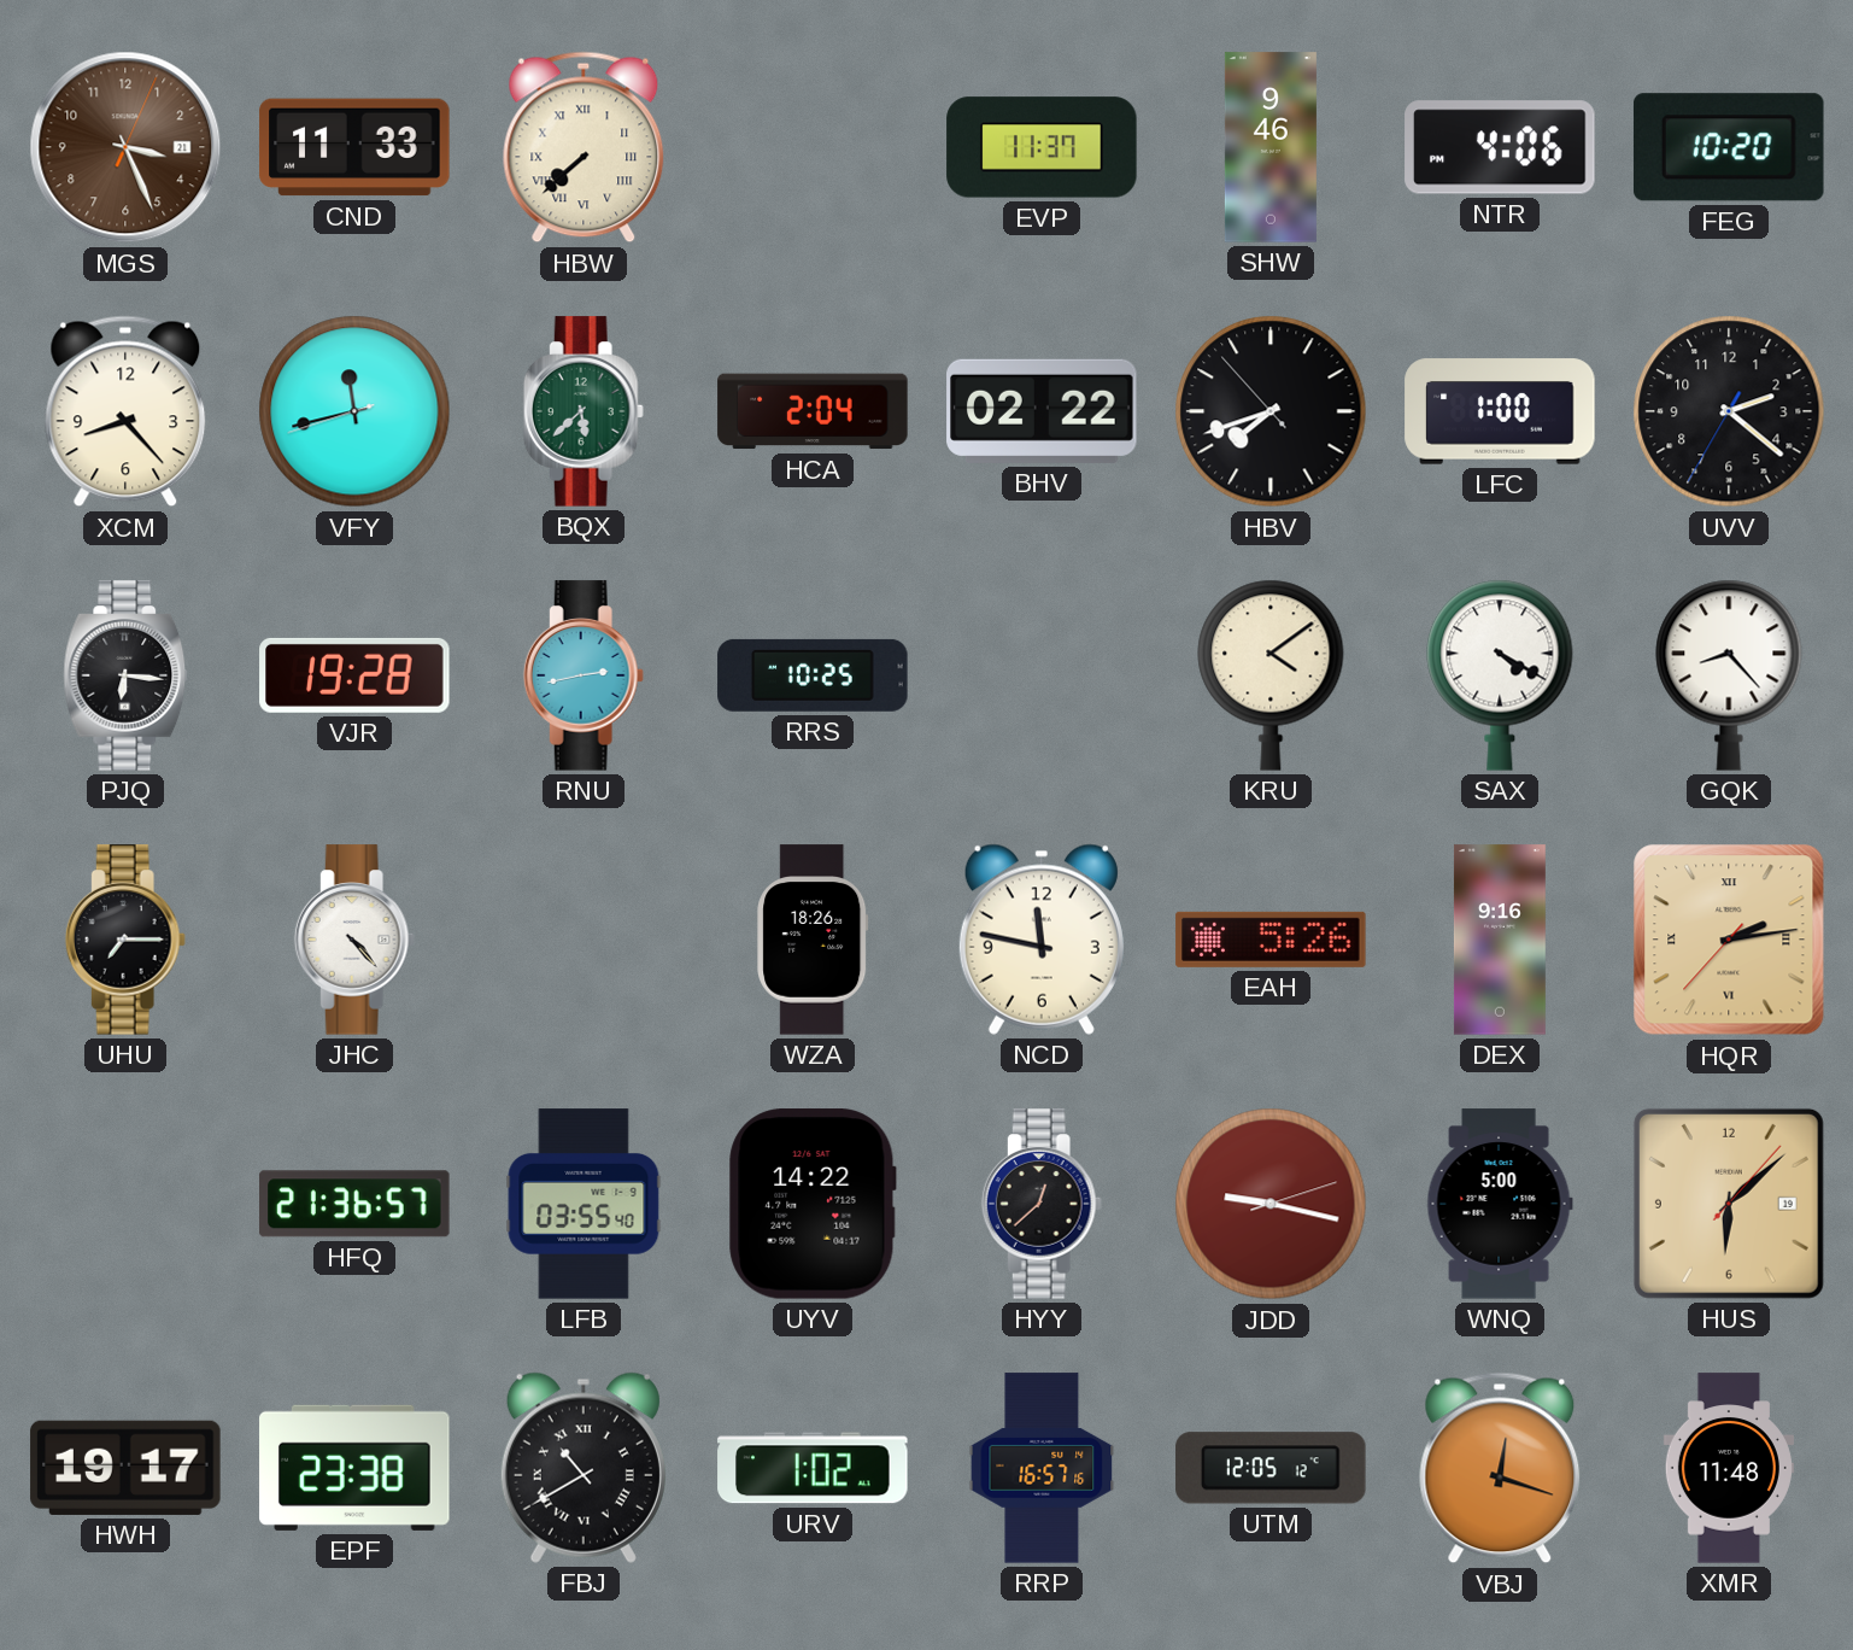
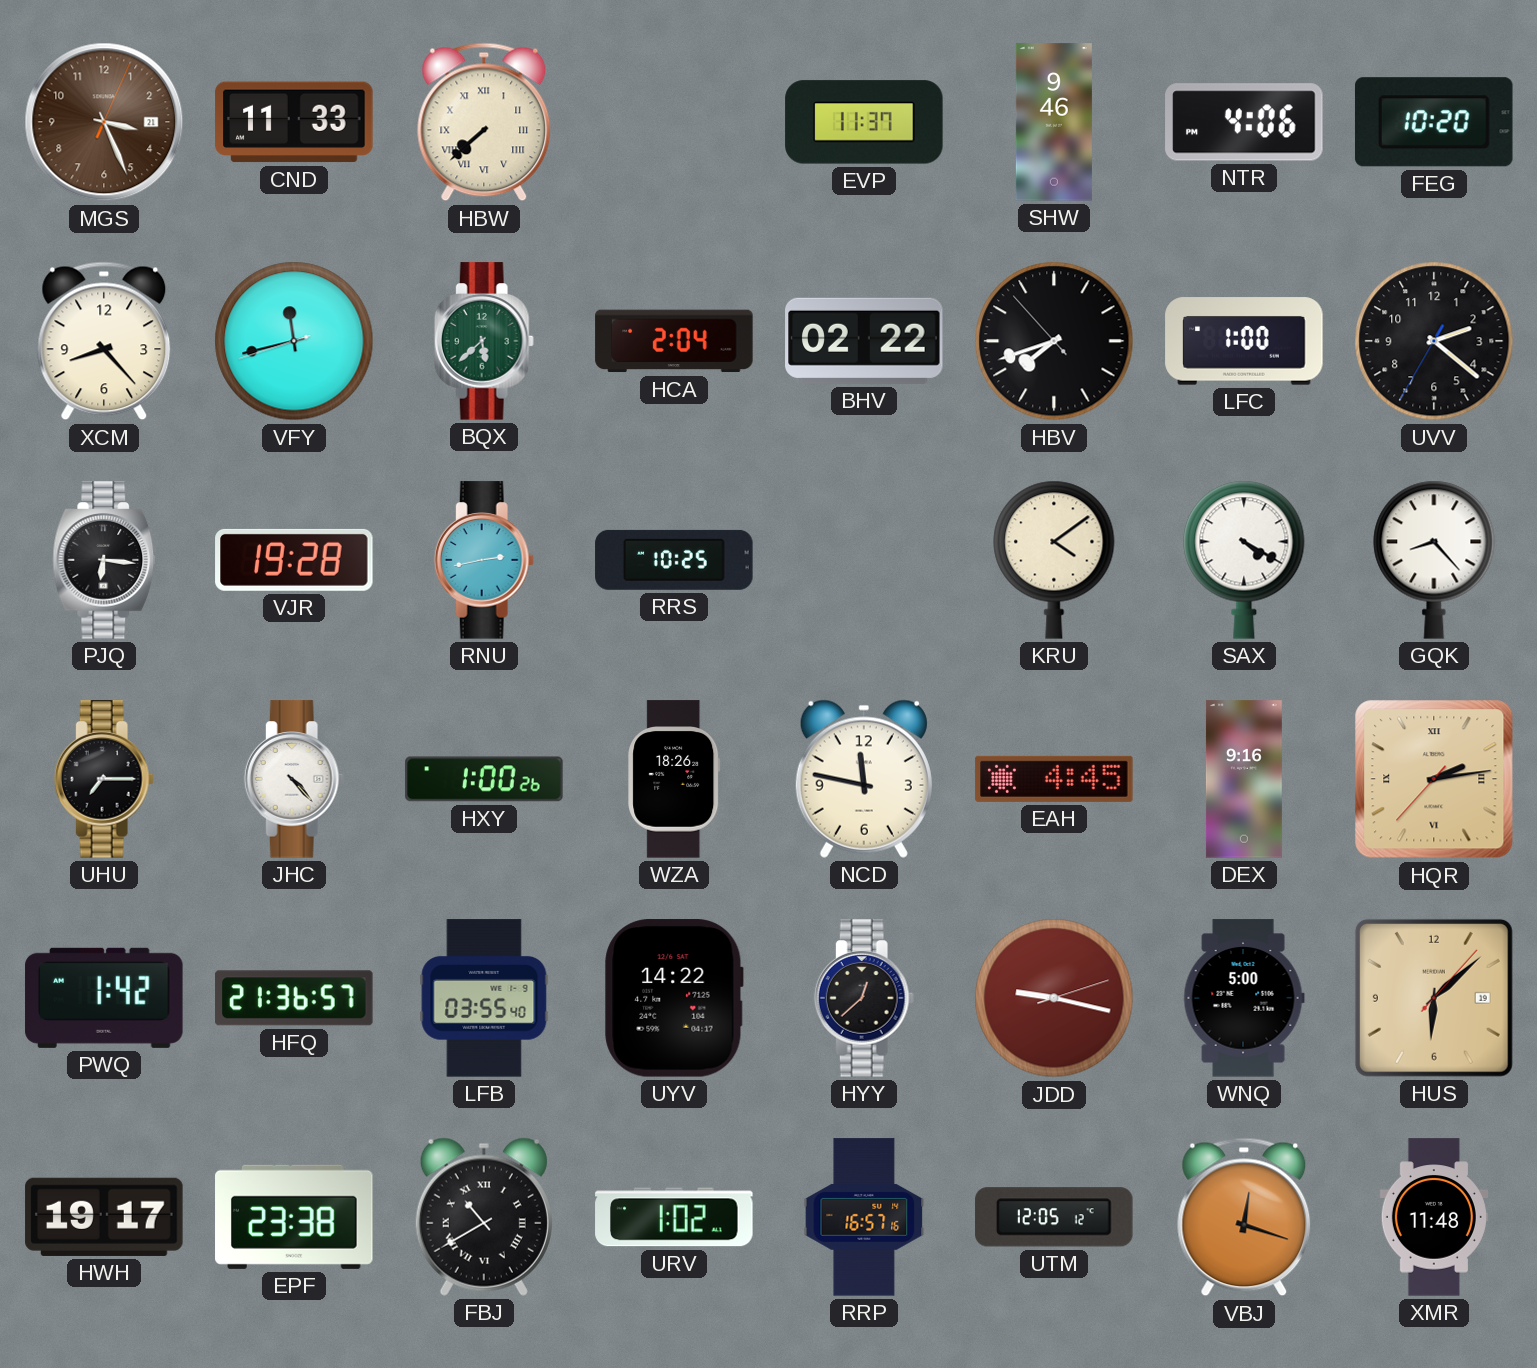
HXY: none -> 1:00
EAH: 5:26 -> 4:45
PWQ: none -> 1:42
